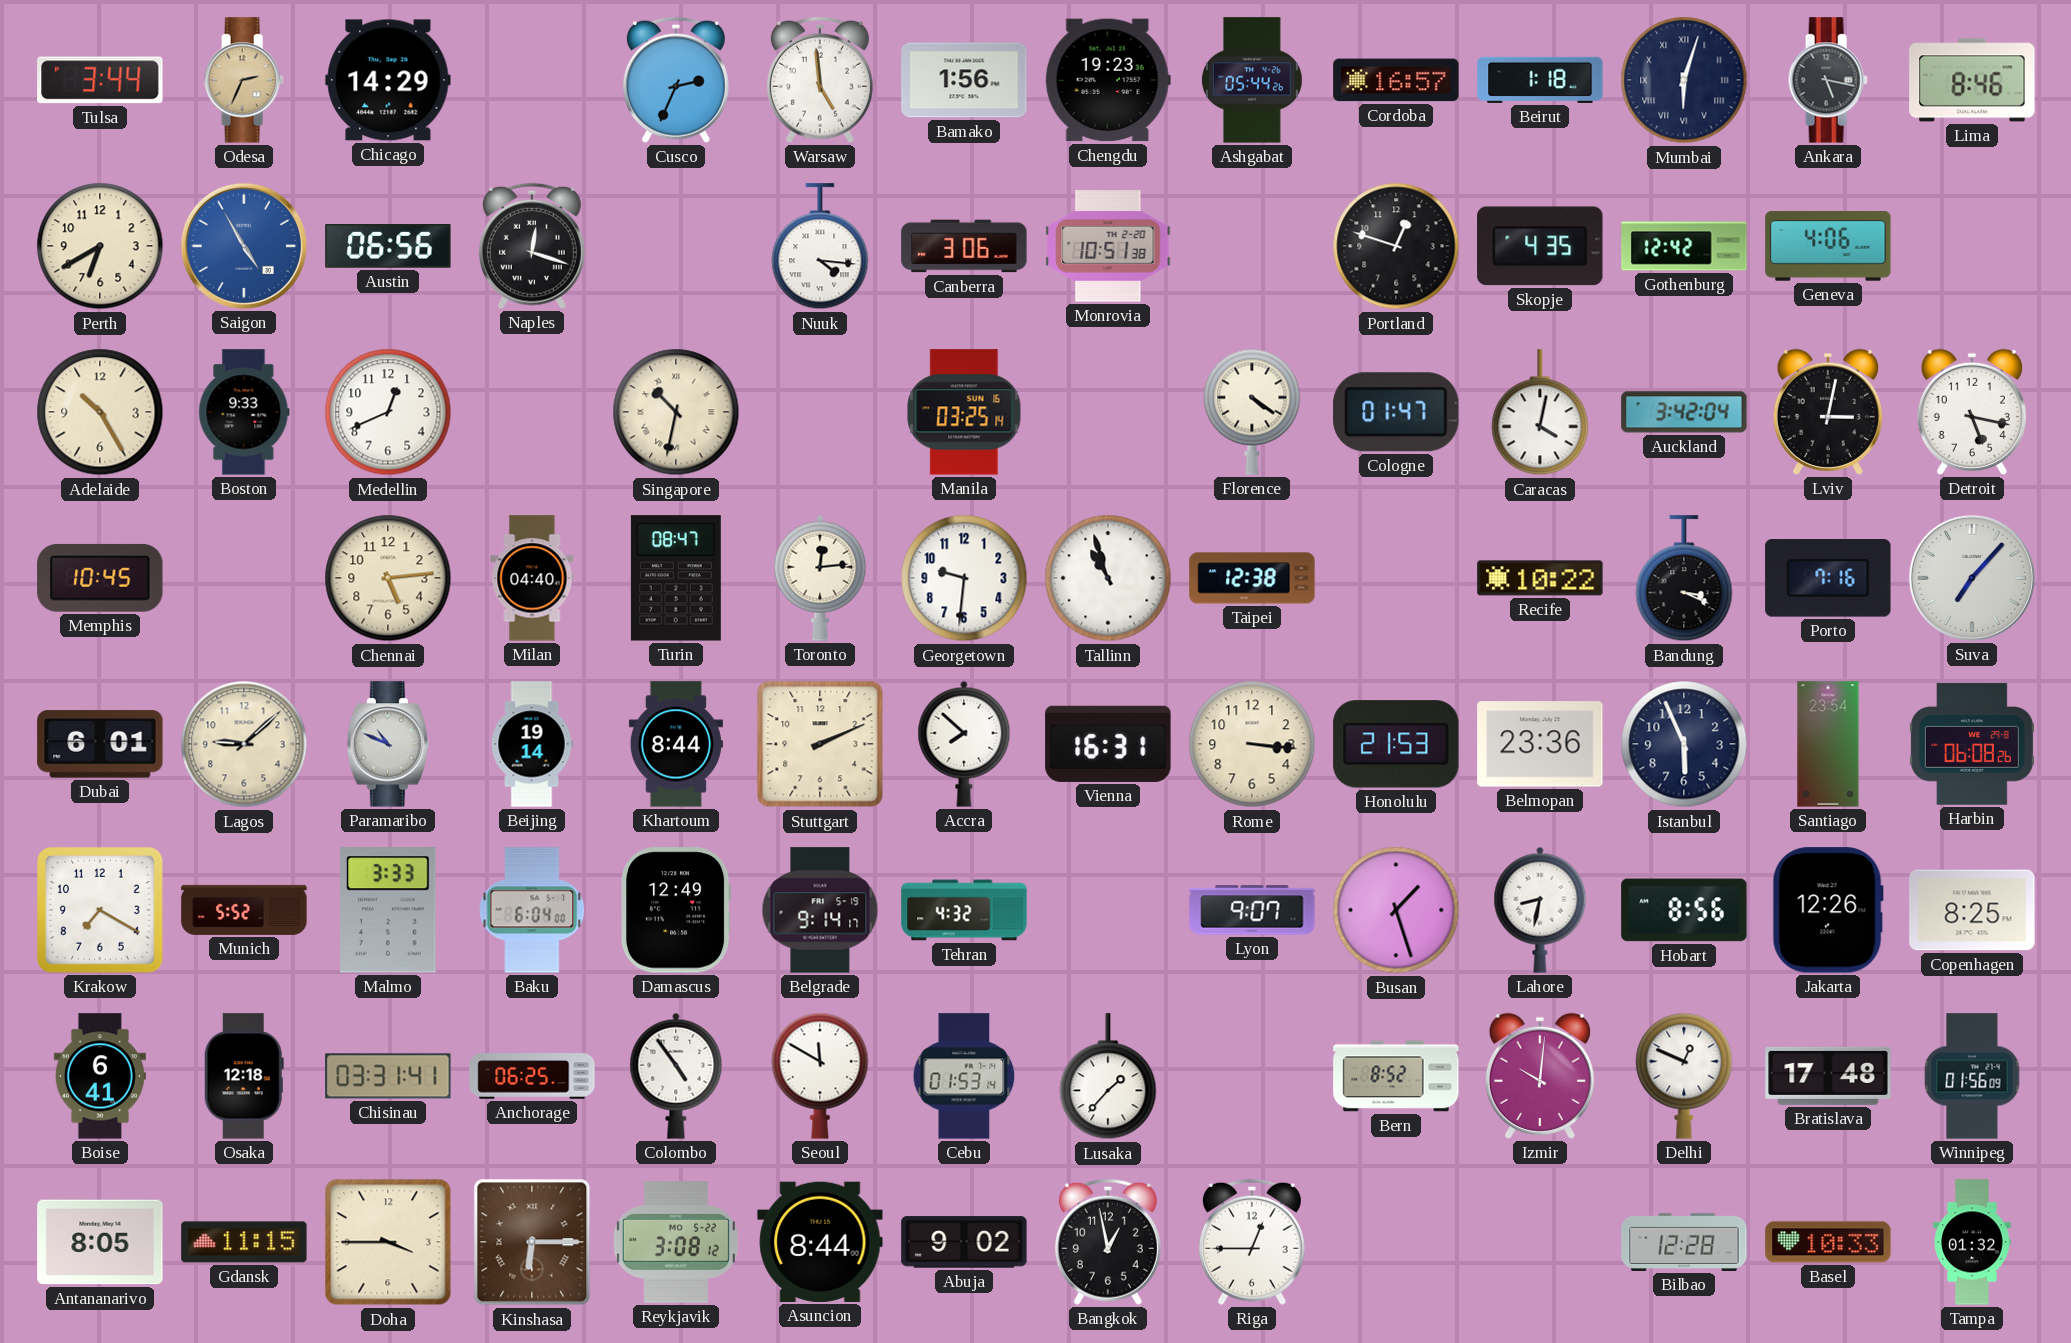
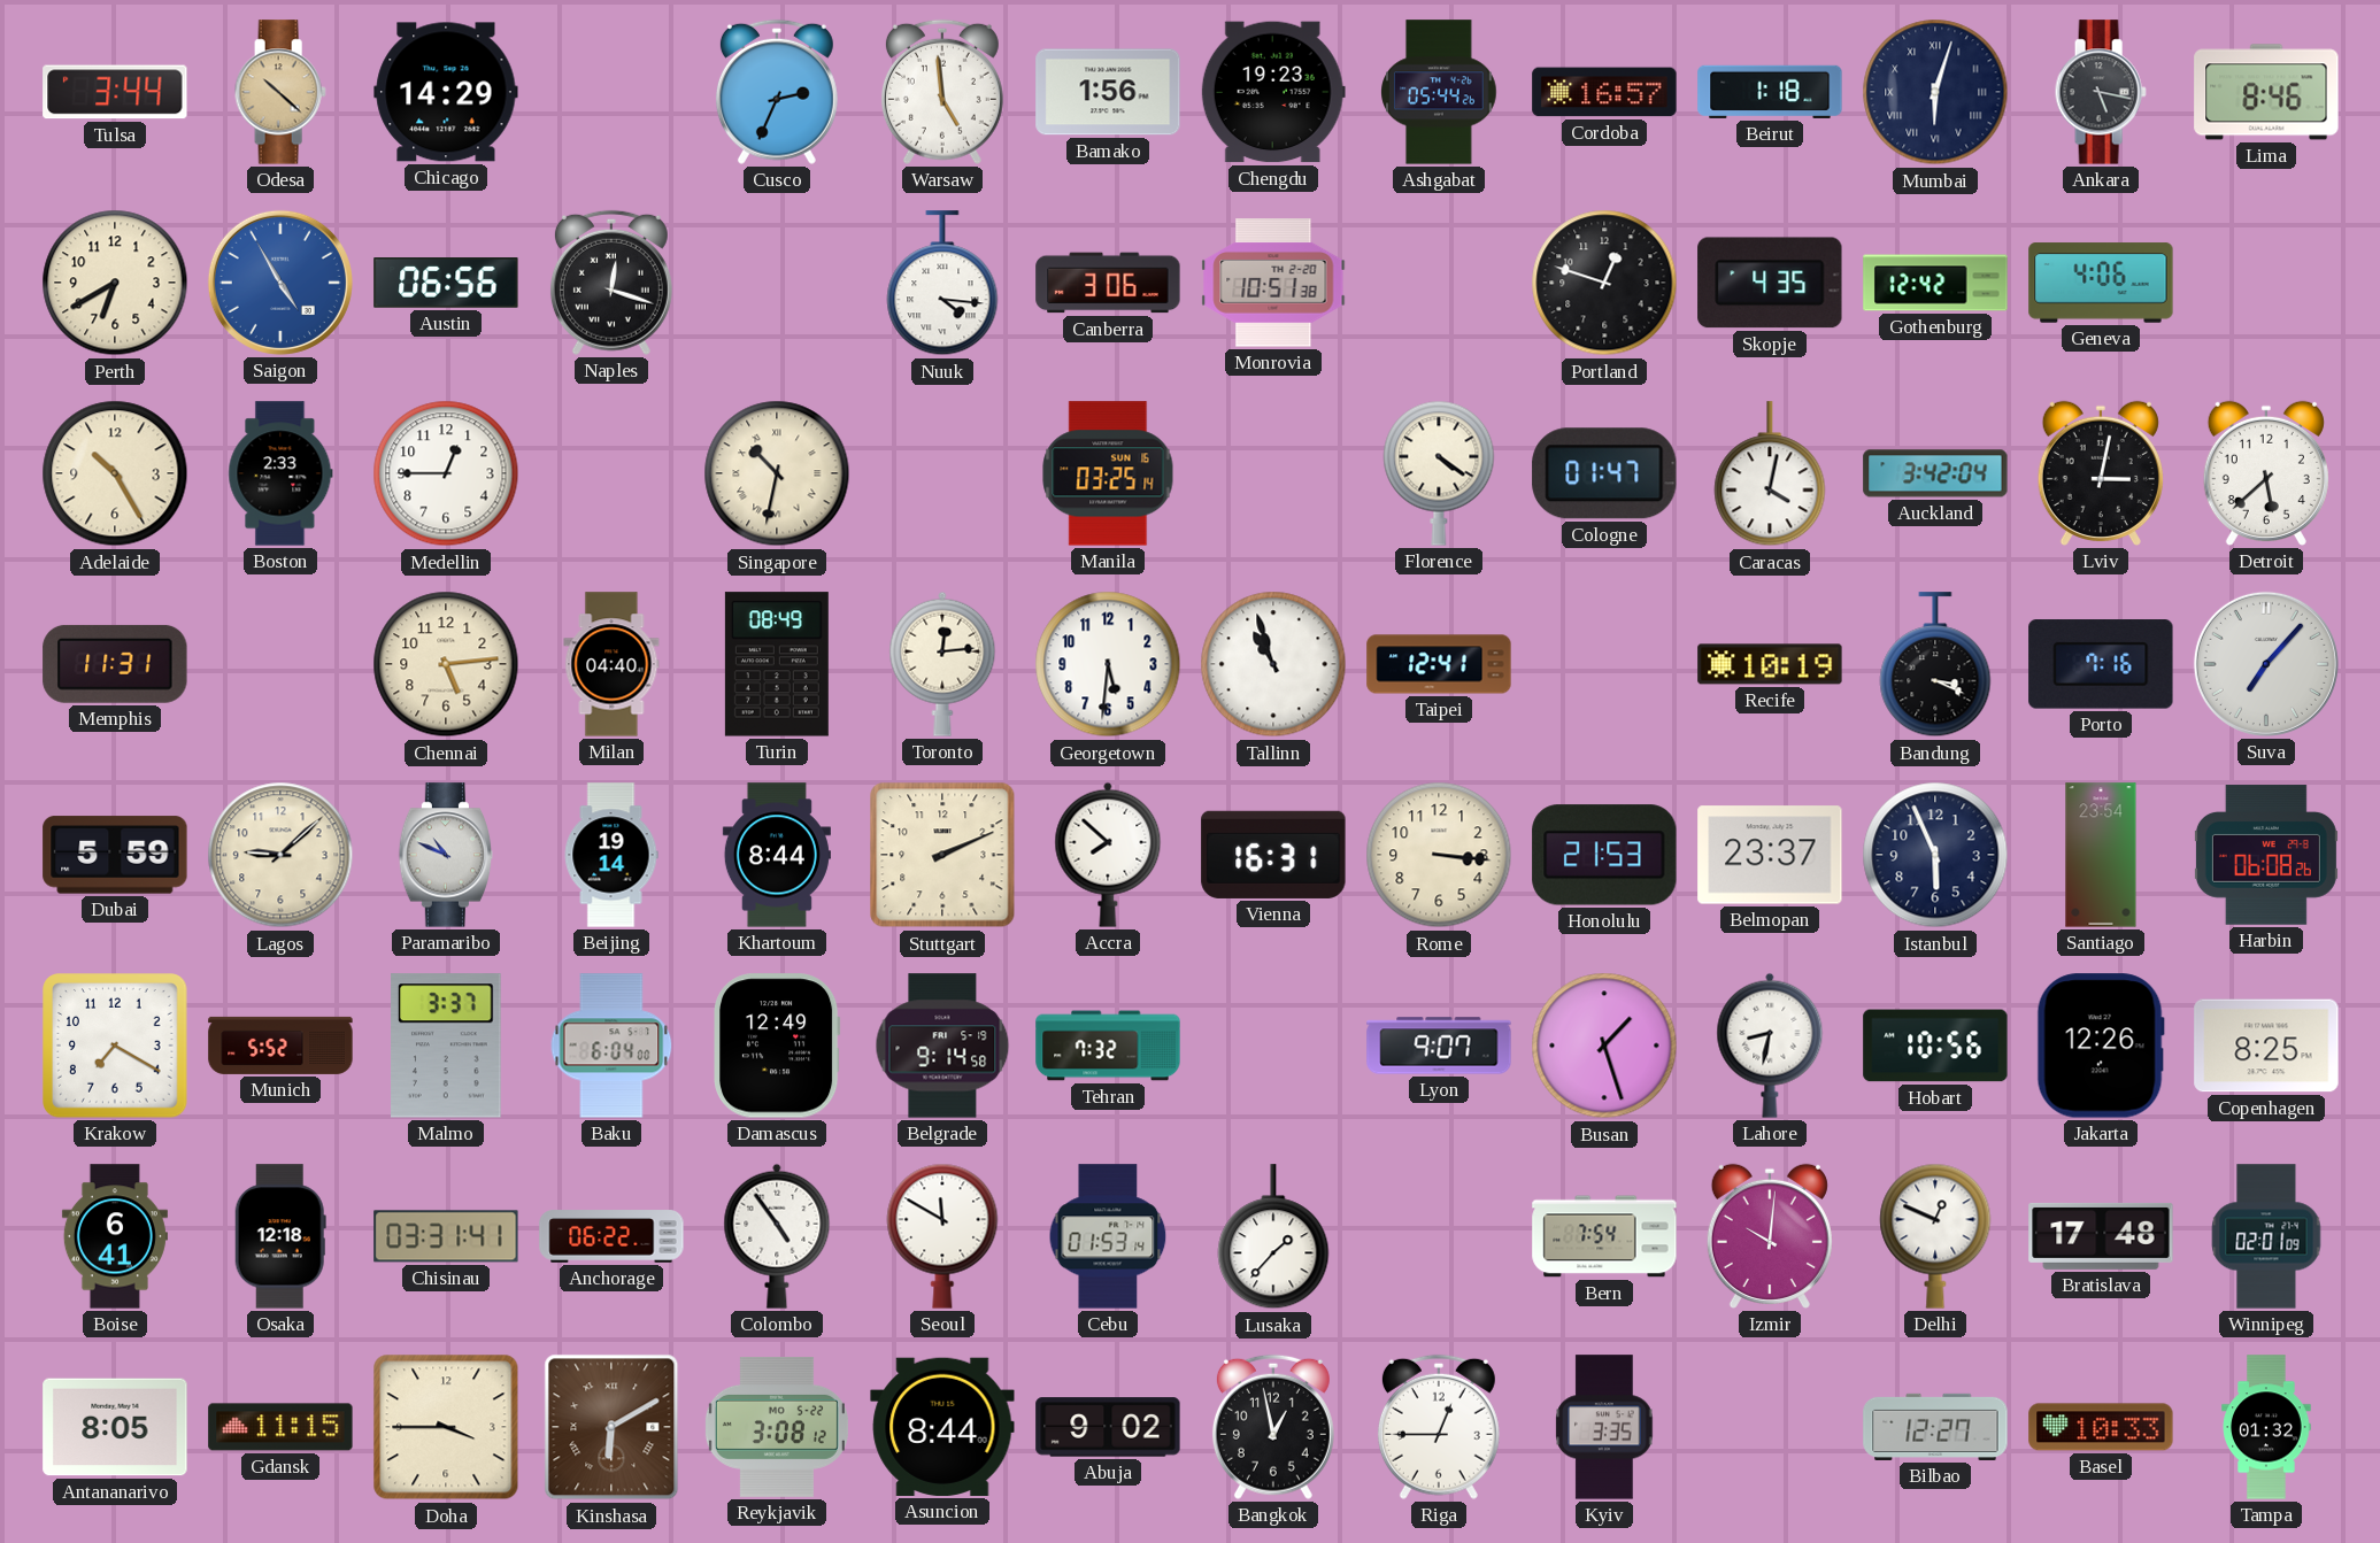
Odesa: 2:34 -> 10:22
Boston: 9:33 -> 2:33
Medellin: 12:41 -> 12:45
Detroit: 5:17 -> 5:38
Memphis: 10:45 -> 11:31
Turin: 08:47 -> 08:49
Georgetown: 9:31 -> 5:31
Taipei: 12:38 -> 12:41
Recife: 10:22 -> 10:19
Dubai: 6:01 -> 5:59
Belmopan: 23:36 -> 23:37
Malmo: 3:33 -> 3:37
Belgrade: 9:14:17 -> 9:14:58
Tehran: 4:32 -> 7:32
Hobart: 8:56 -> 10:56
Anchorage: 06:25 -> 06:22
Bern: 8:52 -> 7:54
Winnipeg: 01:56 -> 02:01
Kinshasa: 6:15 -> 6:10
Kyiv: none -> 3:35
Bilbao: 12:28 -> 12:27
